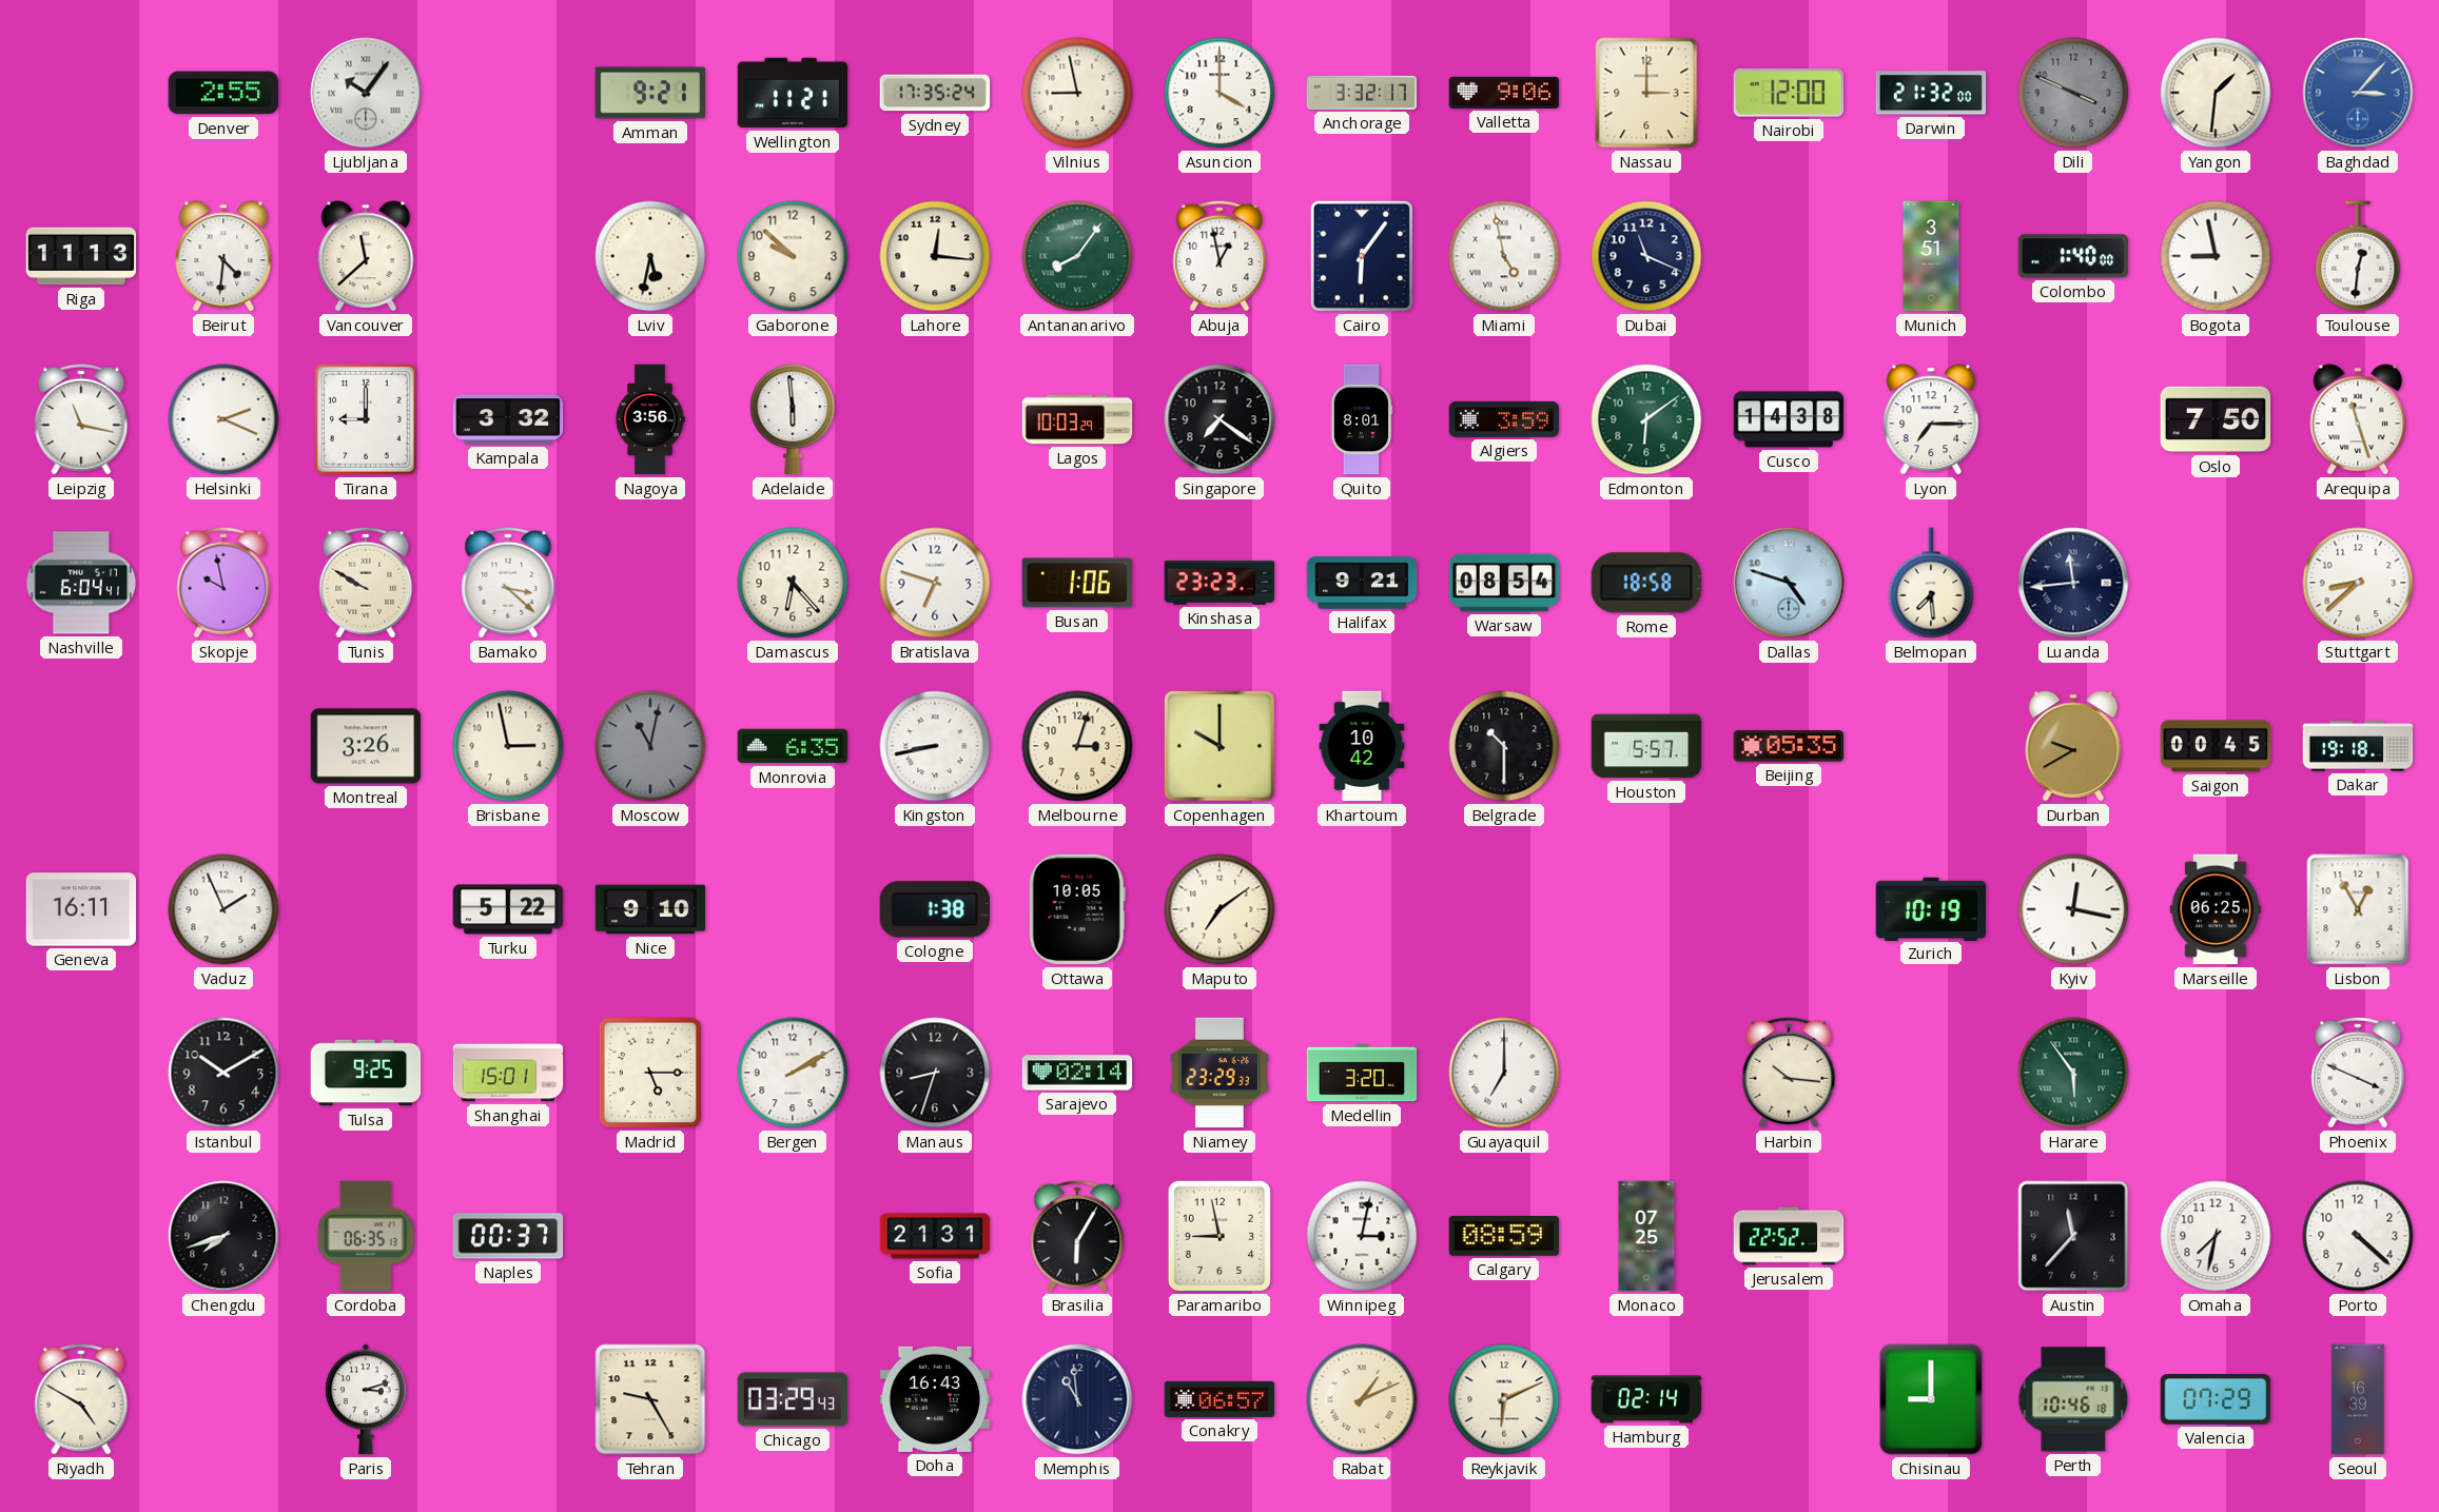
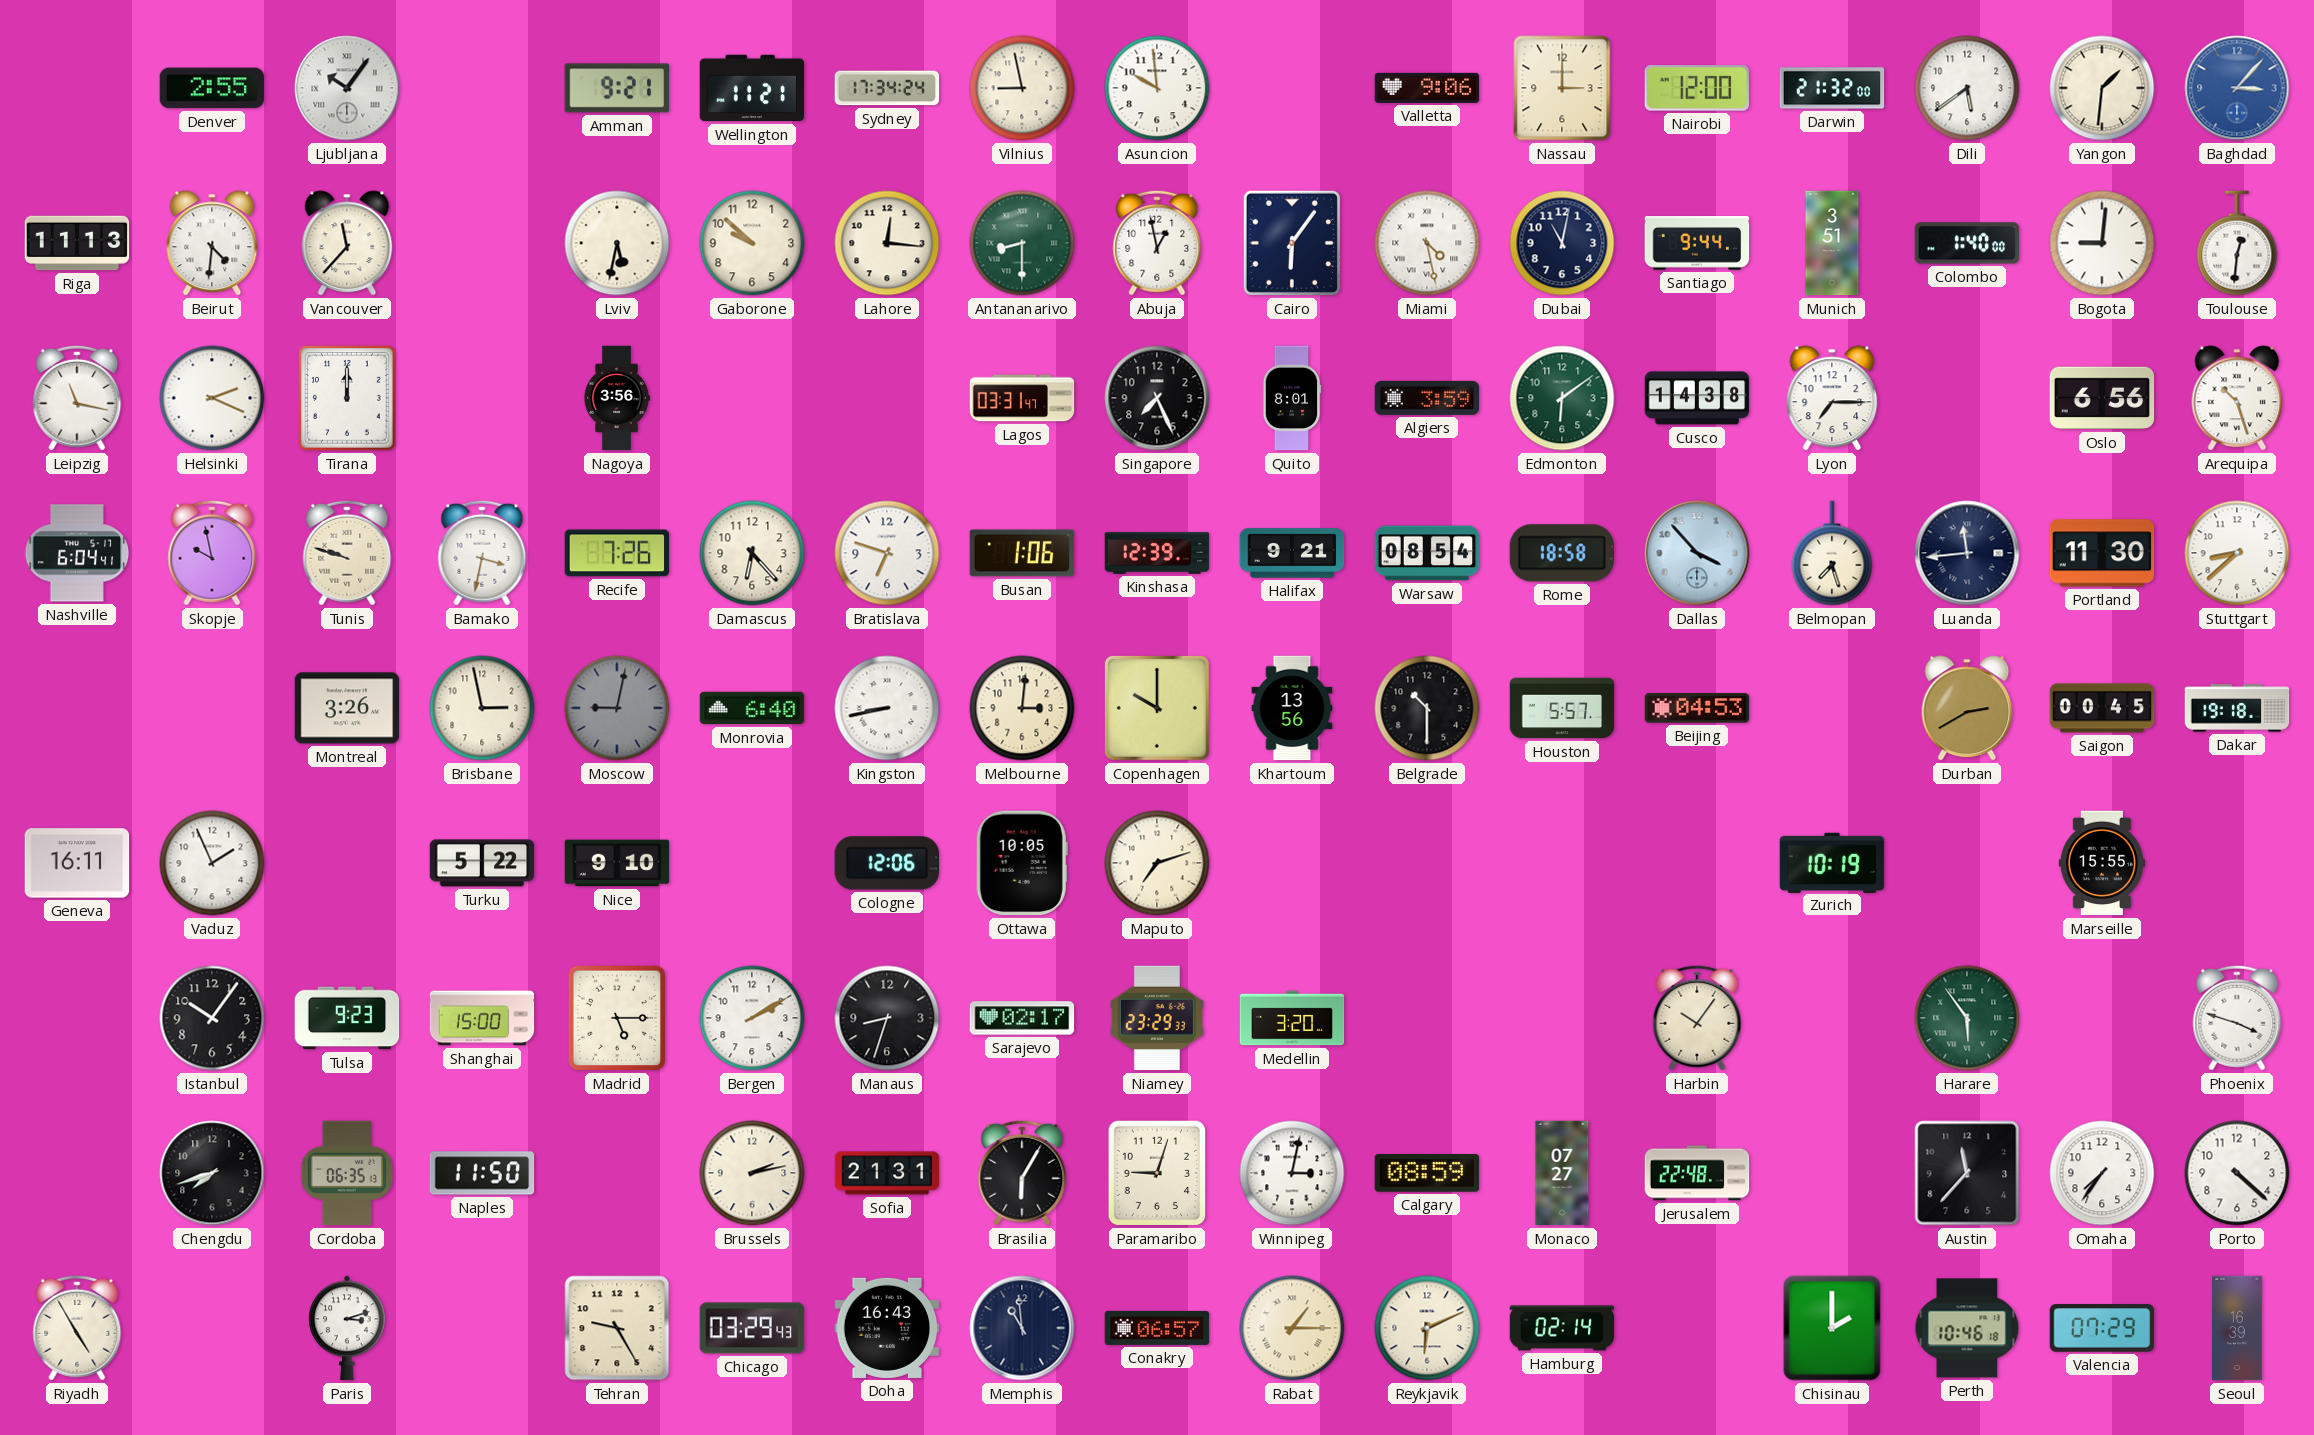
Sydney: 17:35 -> 17:34
Asuncion: 4:00 -> 9:59
Anchorage: 3:32 -> none
Dili: 3:49 -> 5:39
Dili dial: grey -> white
Vancouver: 11:38 -> 11:37
Antananarivo: 8:06 -> 8:30
Miami: 4:58 -> 4:28
Dubai: 11:19 -> 11:02
Santiago: none -> 9:44
Bogota: 8:58 -> 9:01
Tirana: 9:00 -> 12:00
Kampala: 3:32 -> none
Adelaide: 5:59 -> none
Lagos: 10:03 -> 03:31
Singapore: 7:21 -> 7:26
Oslo: 7:50 -> 6:56
Arequipa: 11:27 -> 10:27
Tunis: 9:50 -> 9:48
Bamako: 3:22 -> 3:32
Recife: none -> 7:26
Kinshasa: 23:23 -> 12:39
Dallas: 4:48 -> 3:53
Belmopan: 7:29 -> 7:27
Portland: none -> 11:30
Moscow: 11:02 -> 9:02
Monrovia: 6:35 -> 6:40
Melbourne: 3:03 -> 3:01
Khartoum: 10:42 -> 13:56
Beijing: 05:35 -> 04:53
Durban: 9:40 -> 2:40
Cologne: 1:38 -> 12:06
Maputo: 7:09 -> 7:12
Kyiv: 12:17 -> none
Marseille: 06:25 -> 15:55
Lisbon: 12:55 -> none
Istanbul: 10:10 -> 10:06
Tulsa: 9:25 -> 9:23
Shanghai: 15:01 -> 15:00
Sarajevo: 02:14 -> 02:17
Guayaquil: 7:00 -> none
Harbin: 10:16 -> 10:06
Phoenix: 3:49 -> 3:48
Naples: 00:37 -> 11:50
Brussels: none -> 2:13
Paramaribo: 8:58 -> 9:03
Monaco: 07:25 -> 07:27
Jerusalem: 22:52 -> 22:48
Omaha: 7:32 -> 7:36
Riyadh: 4:50 -> 4:55
Rabat: 1:11 -> 1:15
Chisinau: 9:00 -> 2:00
